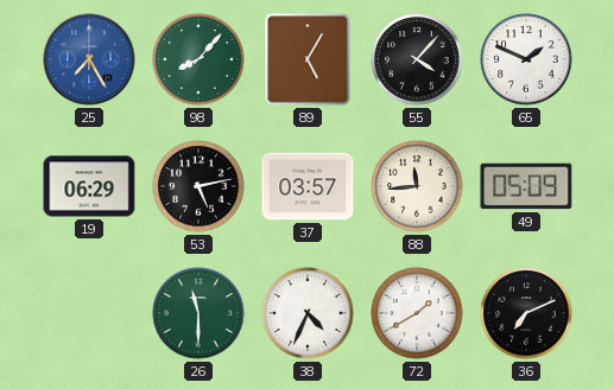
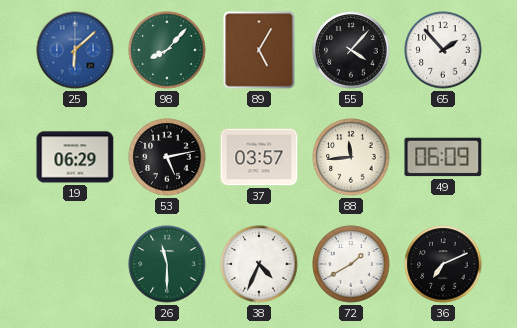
25: 7:25 -> 6:08
65: 1:49 -> 1:53
49: 05:09 -> 06:09
